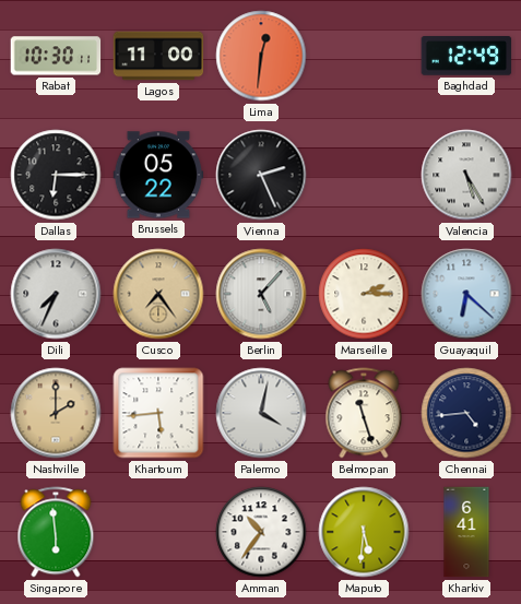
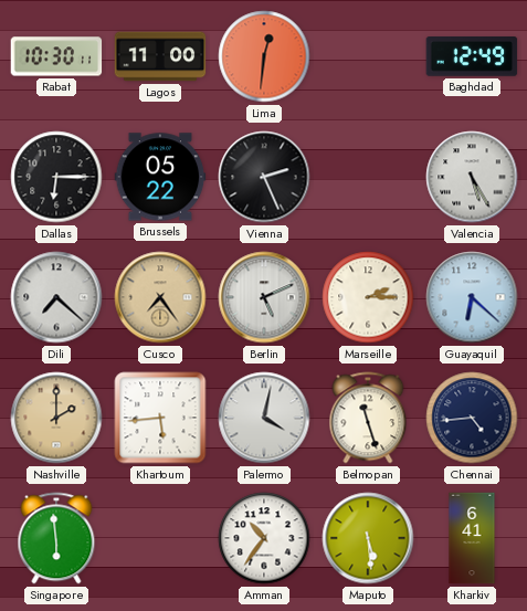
Dili: 7:34 -> 7:22
Berlin: 5:07 -> 5:11
Maputo: 5:31 -> 5:29
